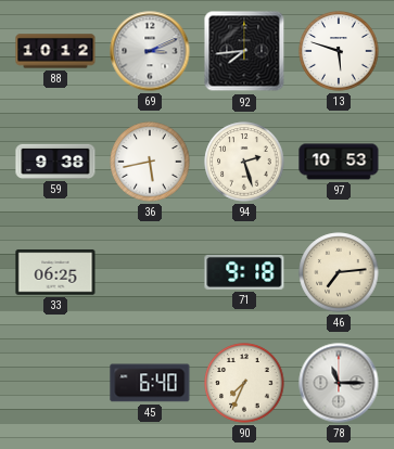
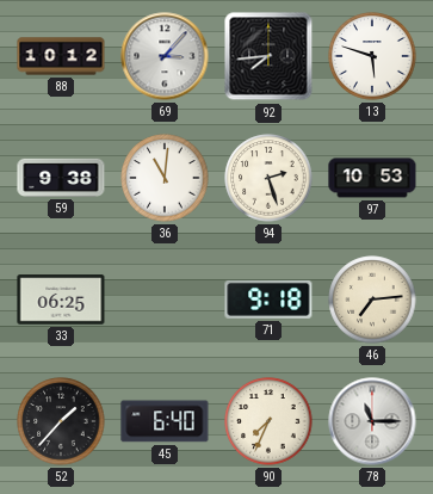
69: 3:11 -> 3:07
36: 5:43 -> 11:01
52: none -> 1:37
